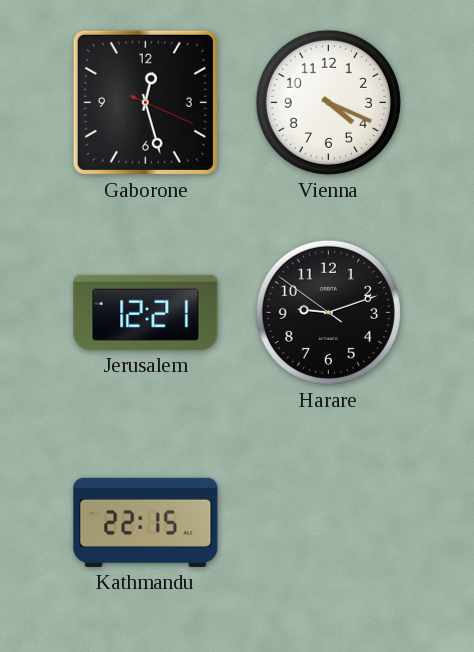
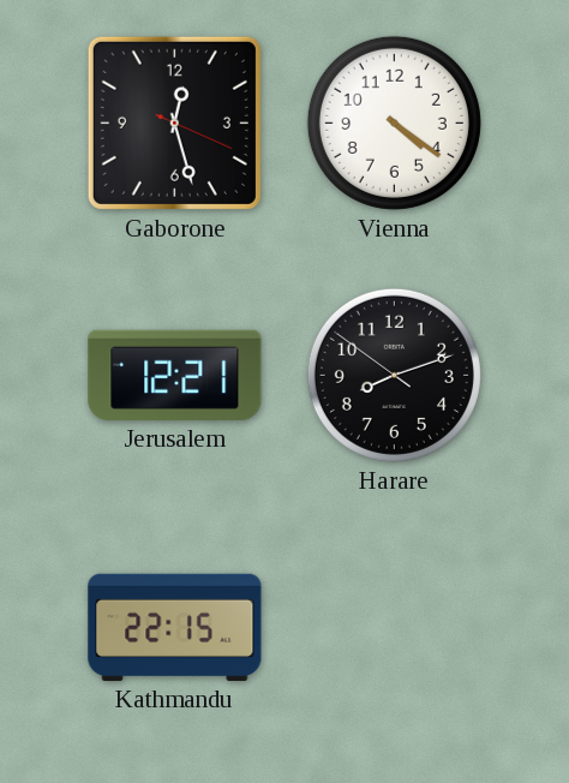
Vienna: 4:19 -> 4:21
Harare: 9:11 -> 8:11
